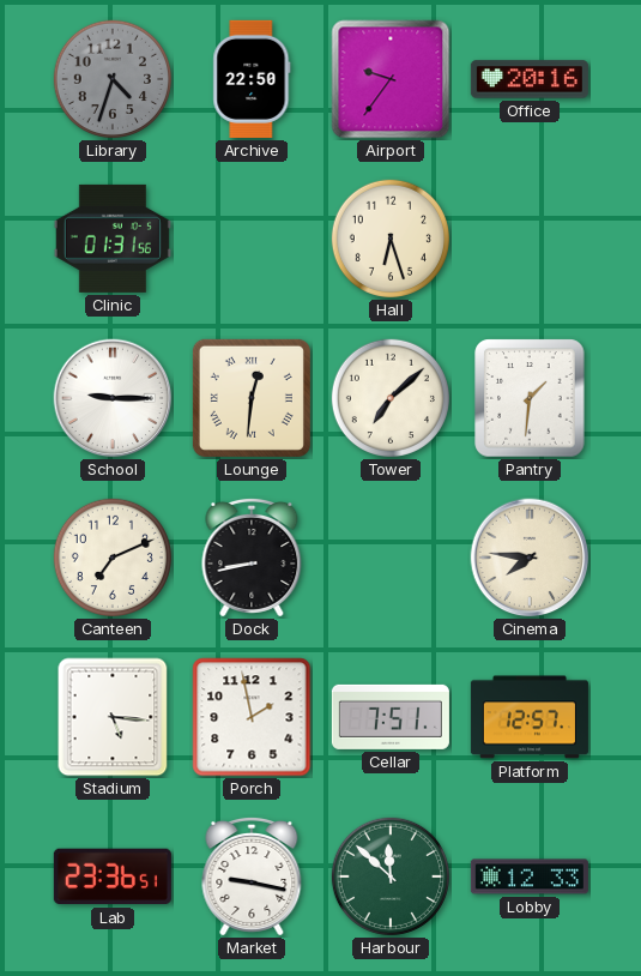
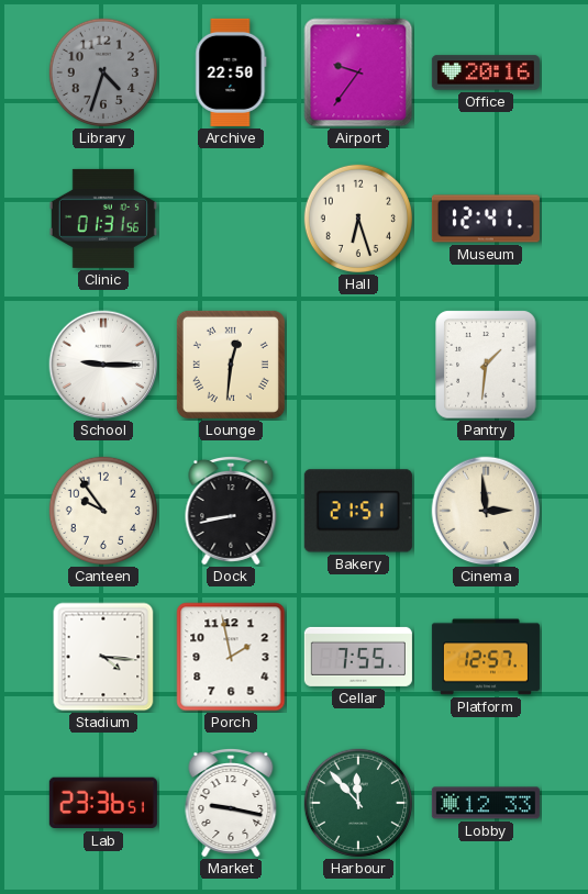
Museum: none -> 12:41
Tower: 7:08 -> none
Canteen: 7:11 -> 9:54
Bakery: none -> 21:51
Cinema: 7:46 -> 2:59
Stadium: 5:16 -> 4:16
Cellar: 7:51 -> 7:55
Harbour: 11:52 -> 11:53
